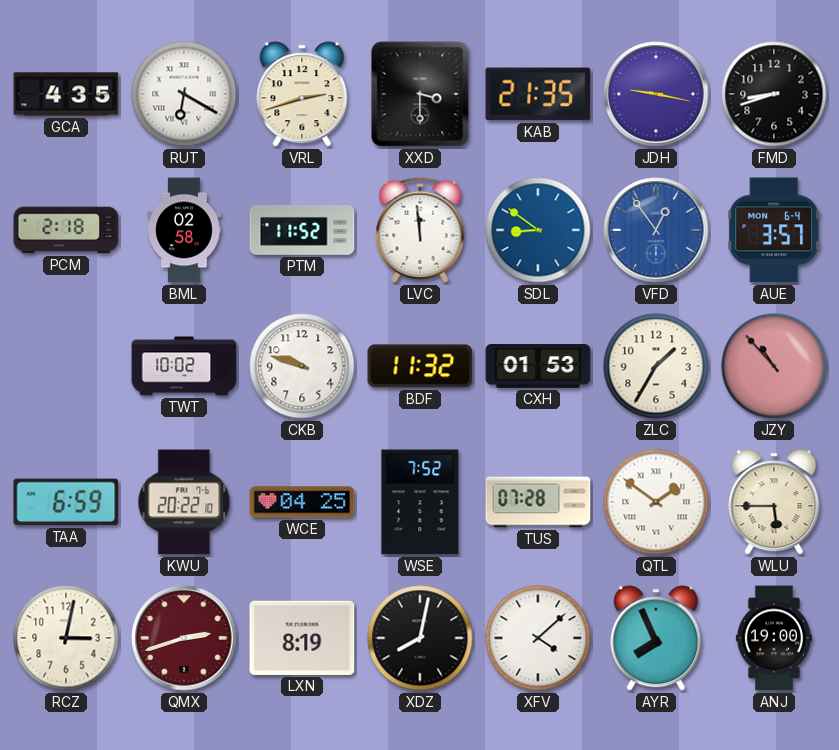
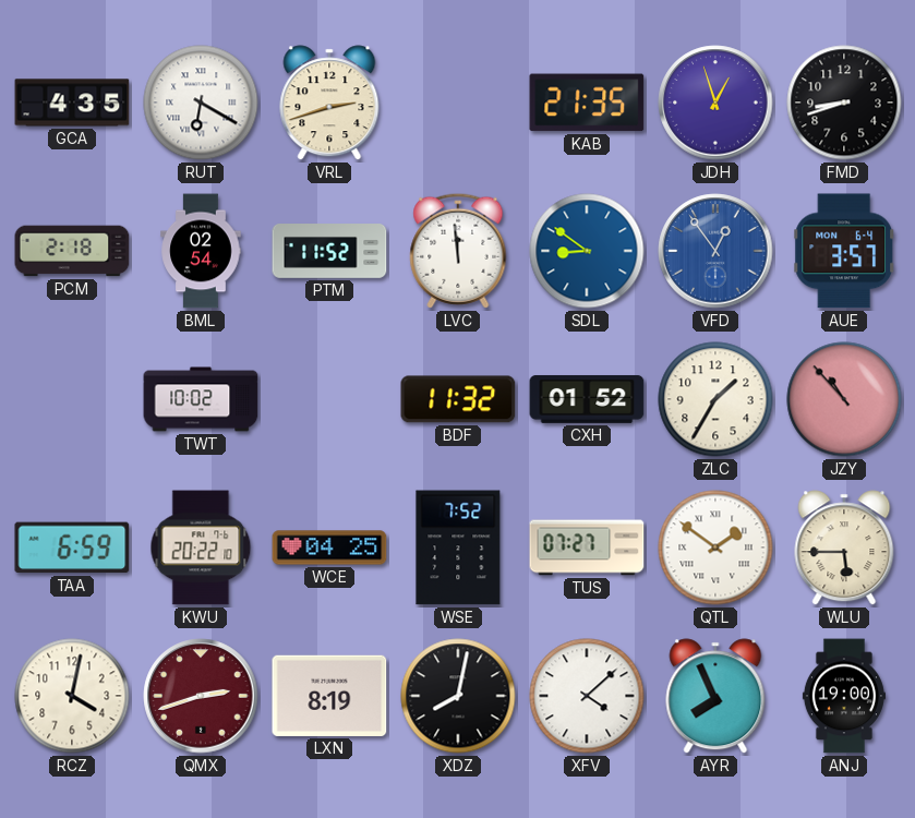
XXD: 3:30 -> none
JDH: 9:17 -> 12:57
BML: 02:58 -> 02:54
CKB: 9:48 -> none
CXH: 01:53 -> 01:52
TUS: 07:28 -> 07:27
RCZ: 3:02 -> 4:02
